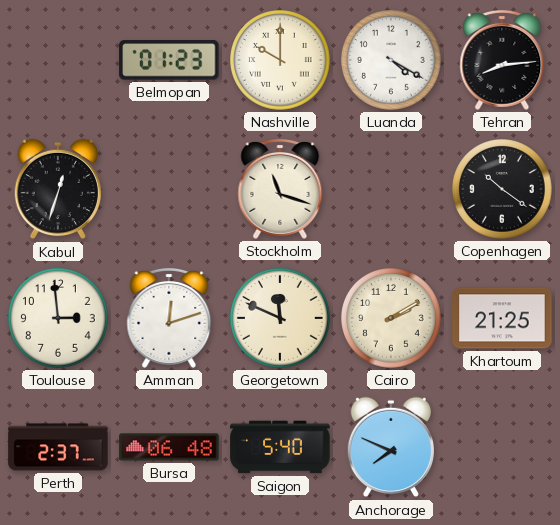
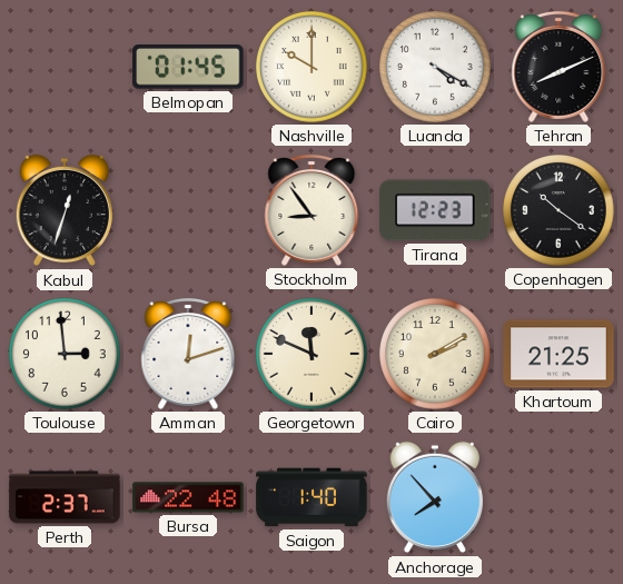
Belmopan: 01:23 -> 01:45
Tehran: 8:14 -> 8:11
Stockholm: 11:18 -> 8:54
Tirana: none -> 12:23
Bursa: 06:48 -> 22:48
Saigon: 5:40 -> 1:40
Anchorage: 7:49 -> 7:53
